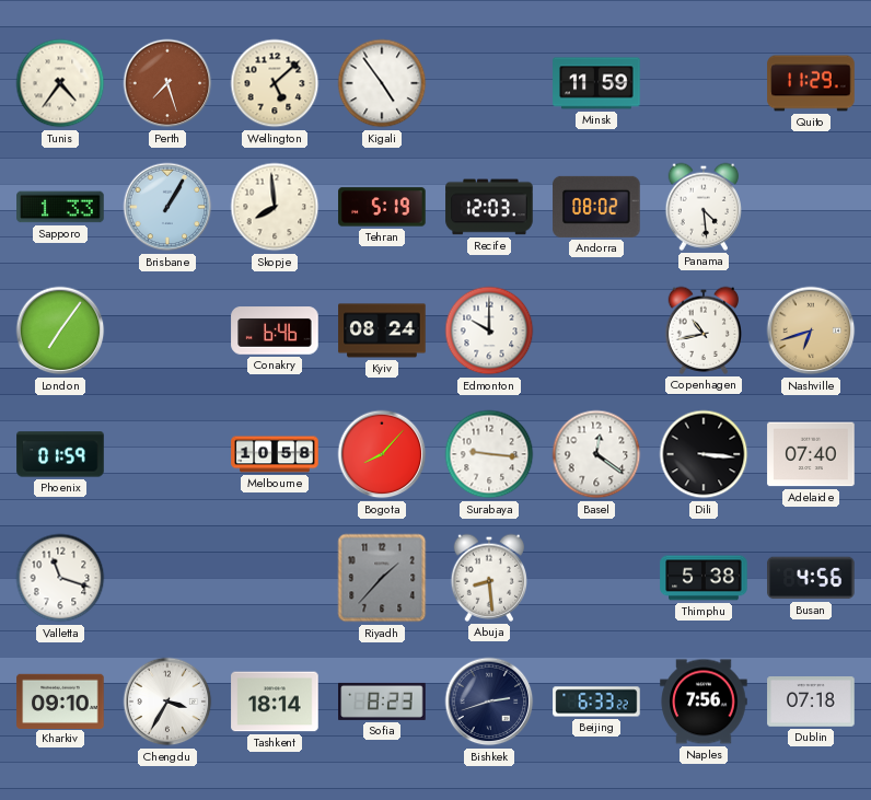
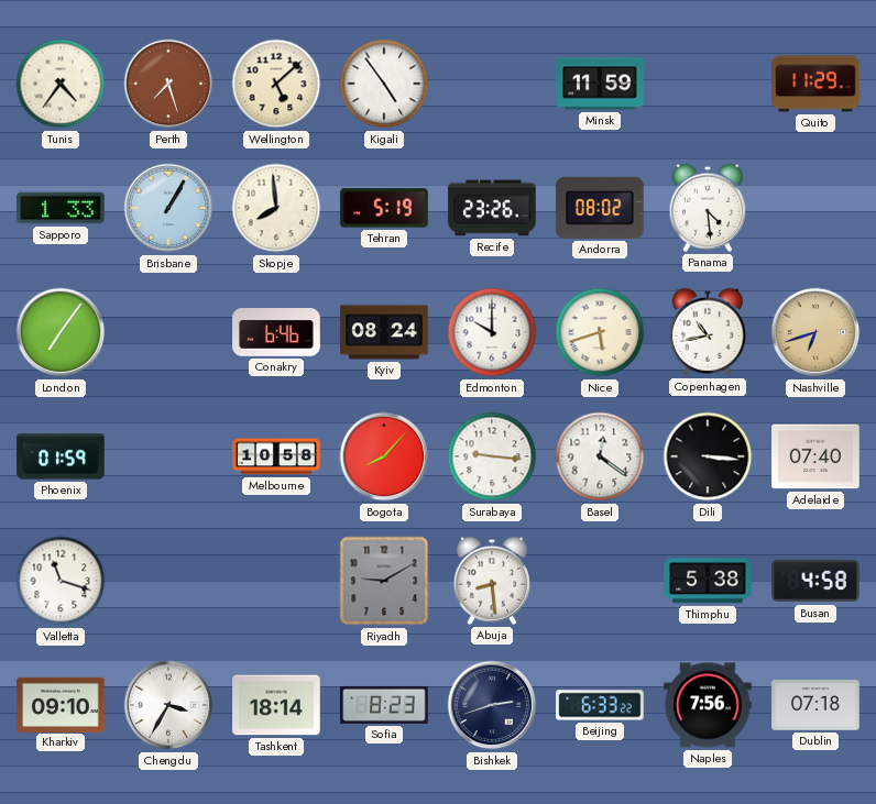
Recife: 12:03 -> 23:26
Nice: none -> 5:42
Riyadh: 1:37 -> 9:10
Busan: 4:56 -> 4:58
